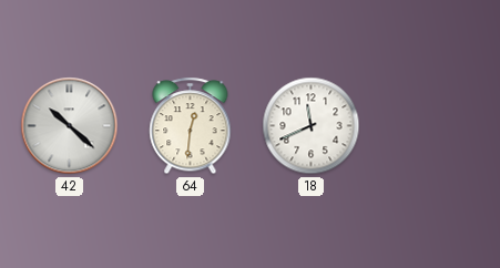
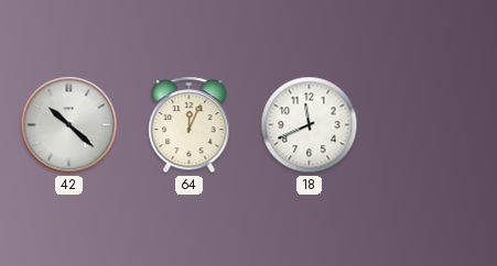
64: 12:31 -> 12:04
